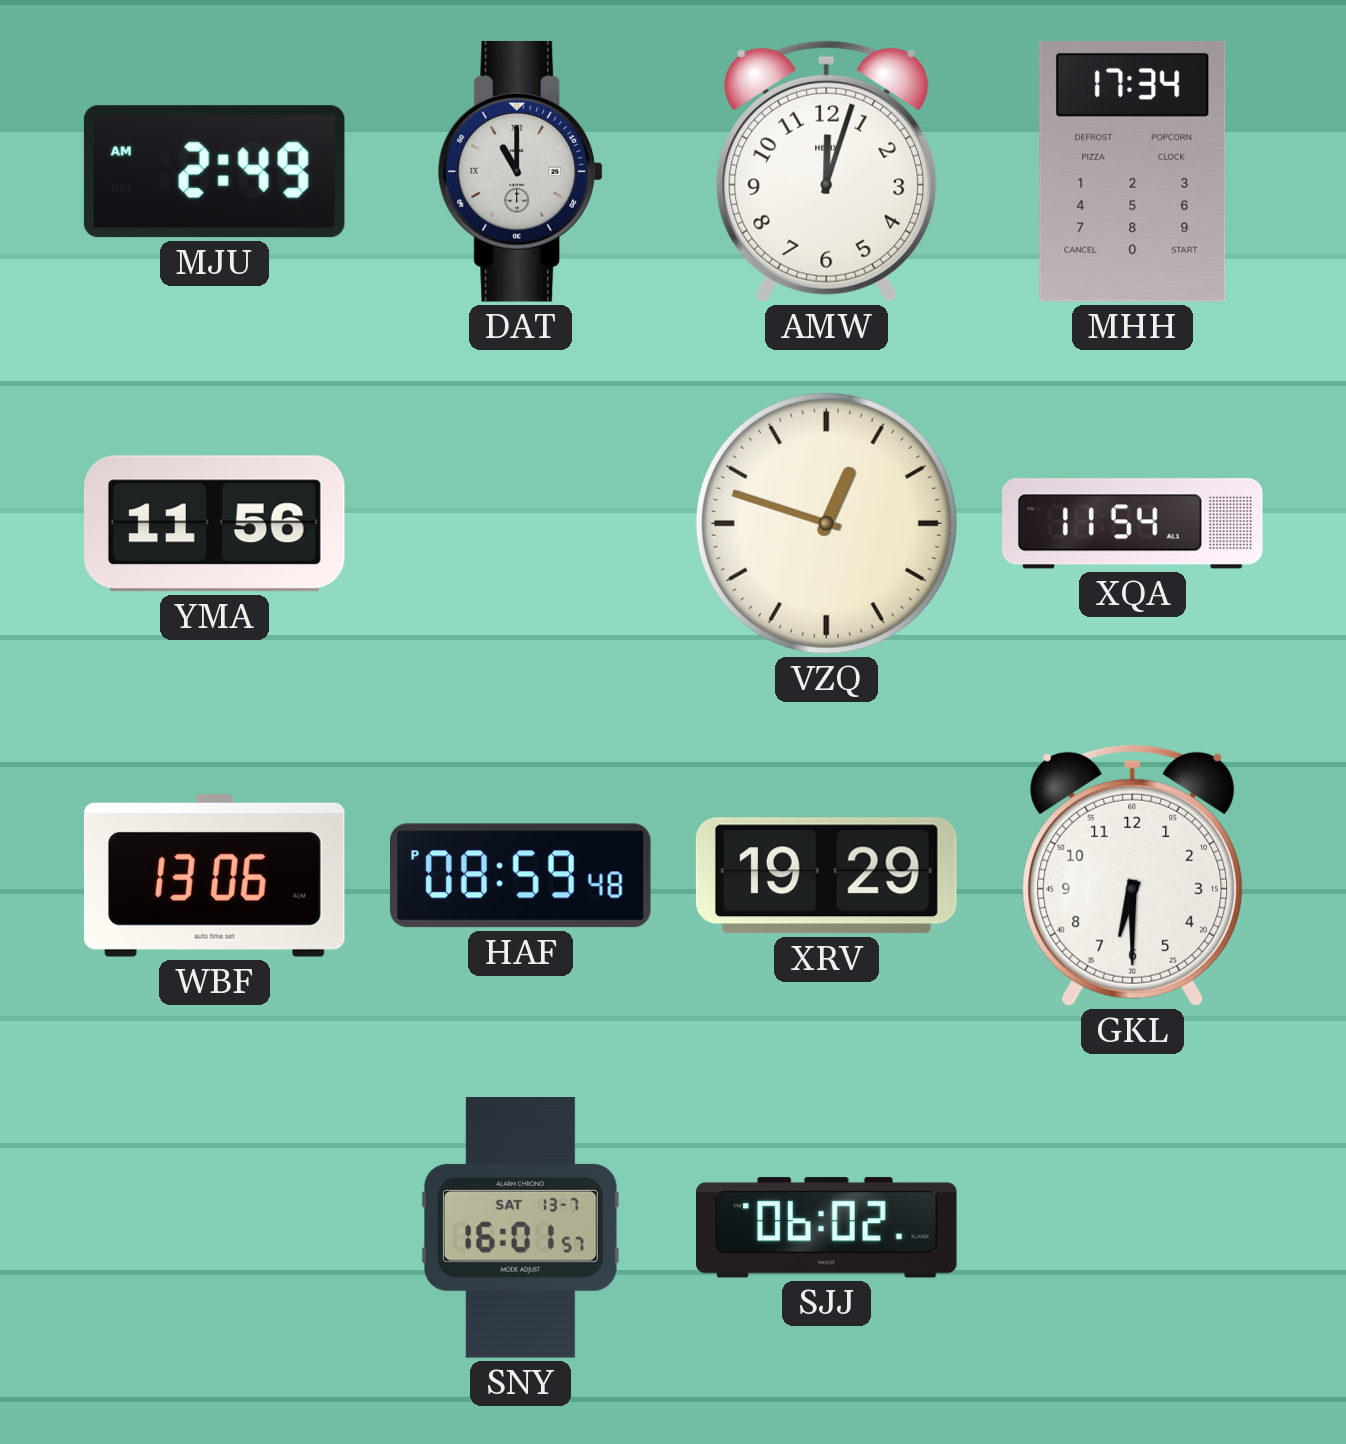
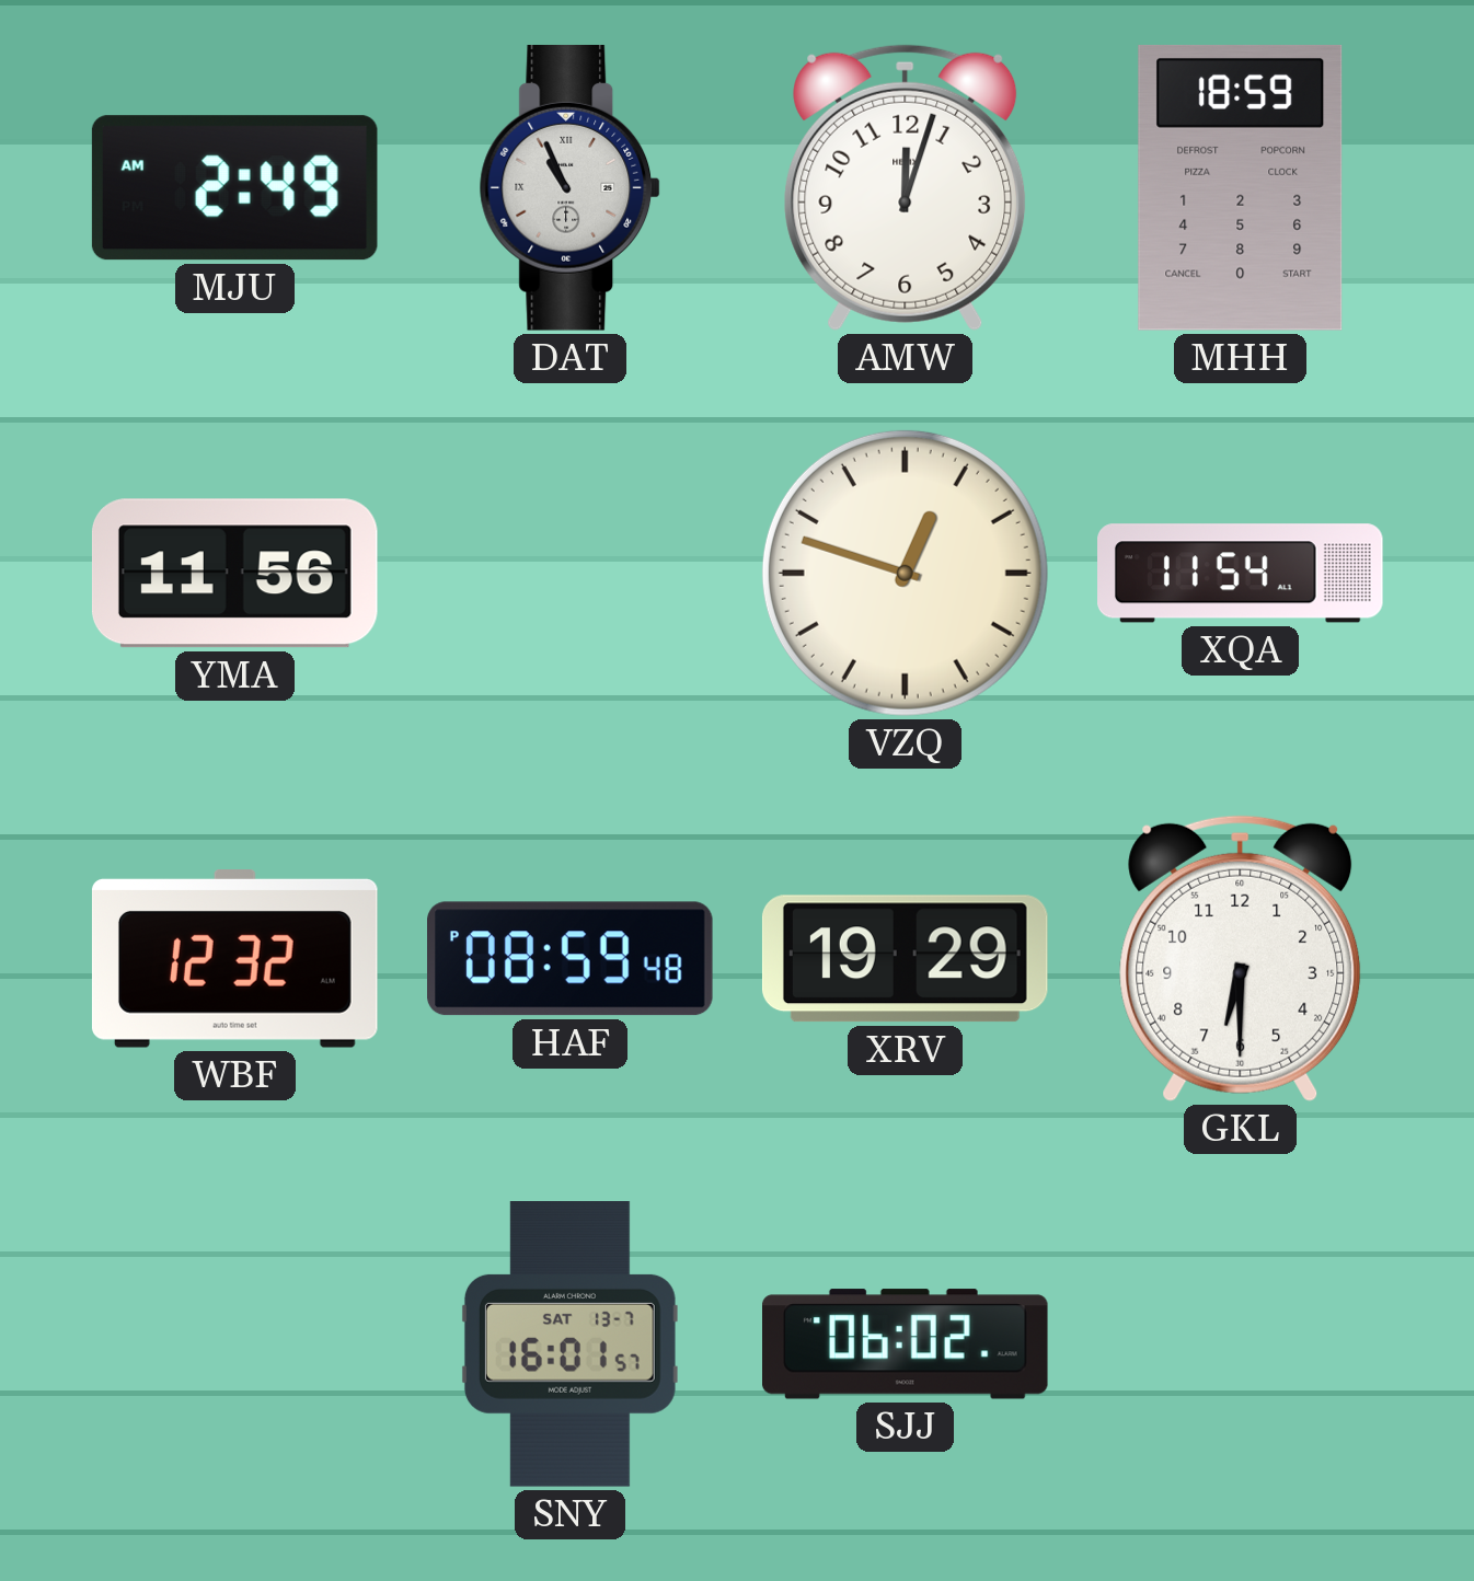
DAT: 11:00 -> 10:56
MHH: 17:34 -> 18:59
WBF: 13:06 -> 12:32
